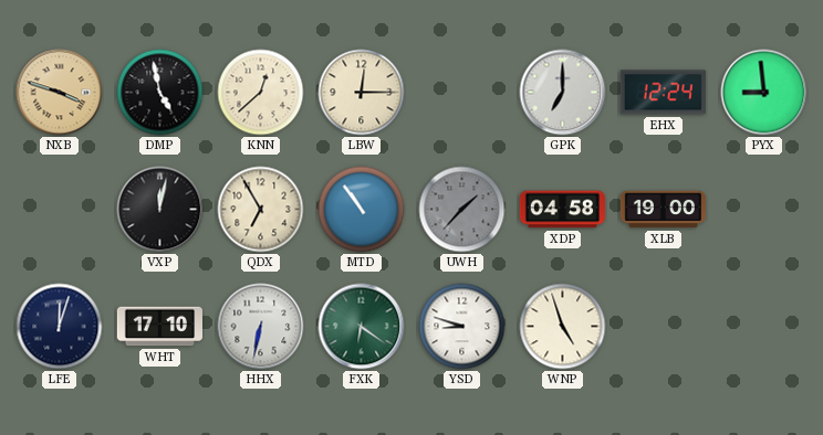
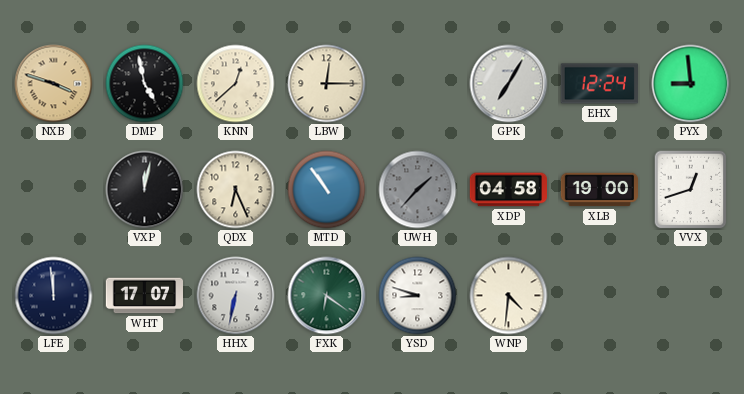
GPK: 7:00 -> 7:05
QDX: 6:55 -> 6:26
VVX: none -> 12:42
LFE: 12:03 -> 11:59
WHT: 17:10 -> 17:07
WNP: 4:57 -> 4:31
